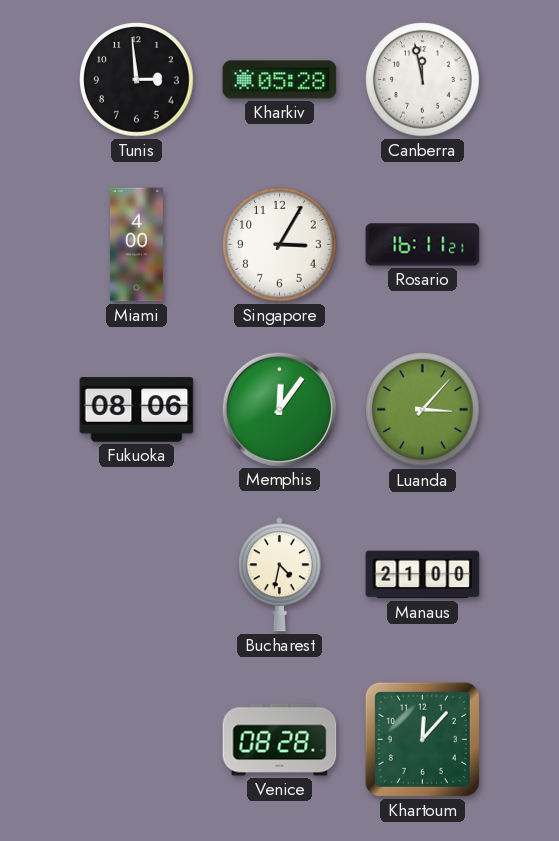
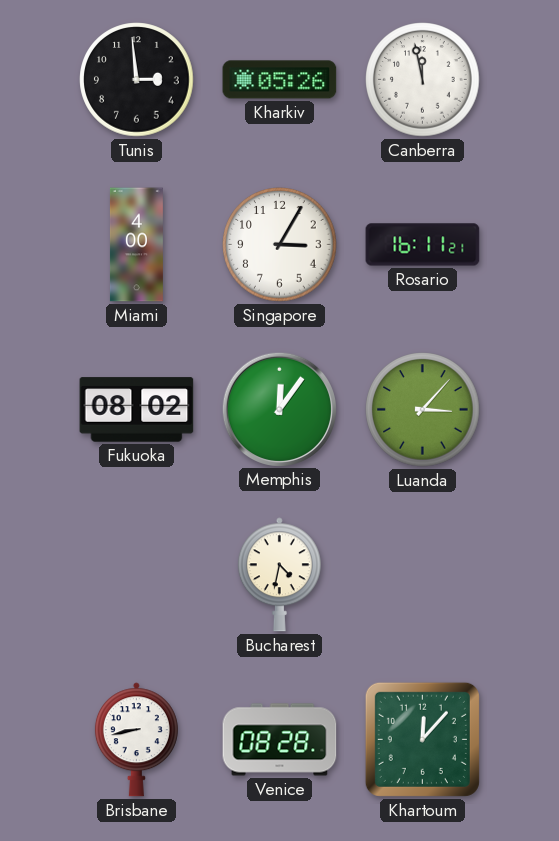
Kharkiv: 05:28 -> 05:26
Fukuoka: 08:06 -> 08:02
Manaus: 21:00 -> none
Brisbane: none -> 8:43
